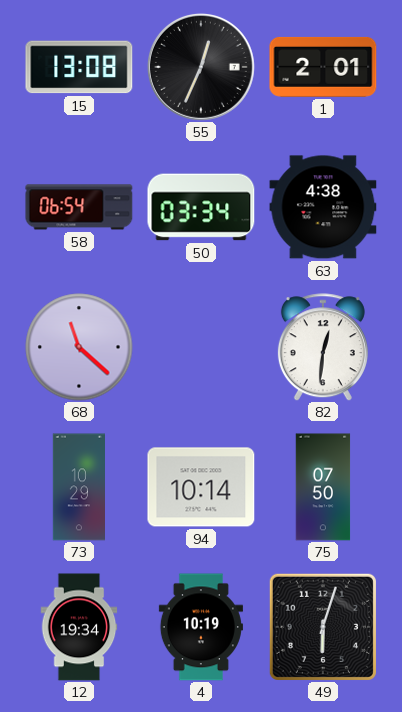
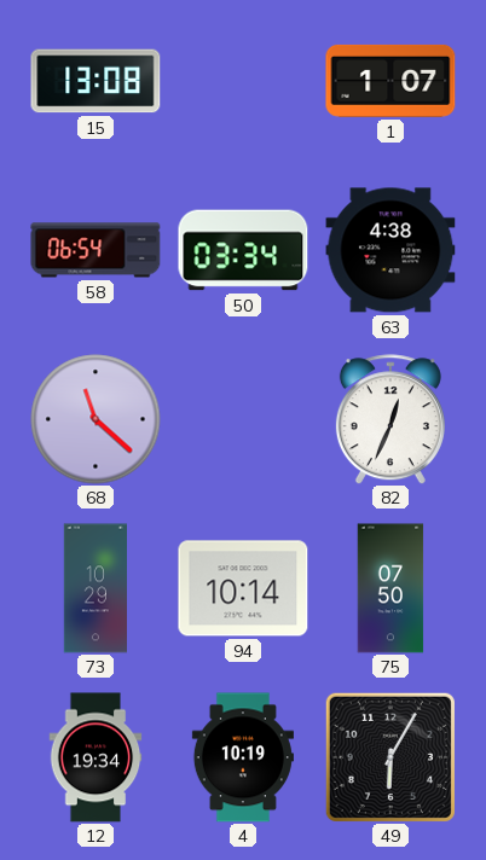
55: 12:34 -> none
1: 2:01 -> 1:07
82: 12:31 -> 12:34
49: 6:03 -> 6:05
